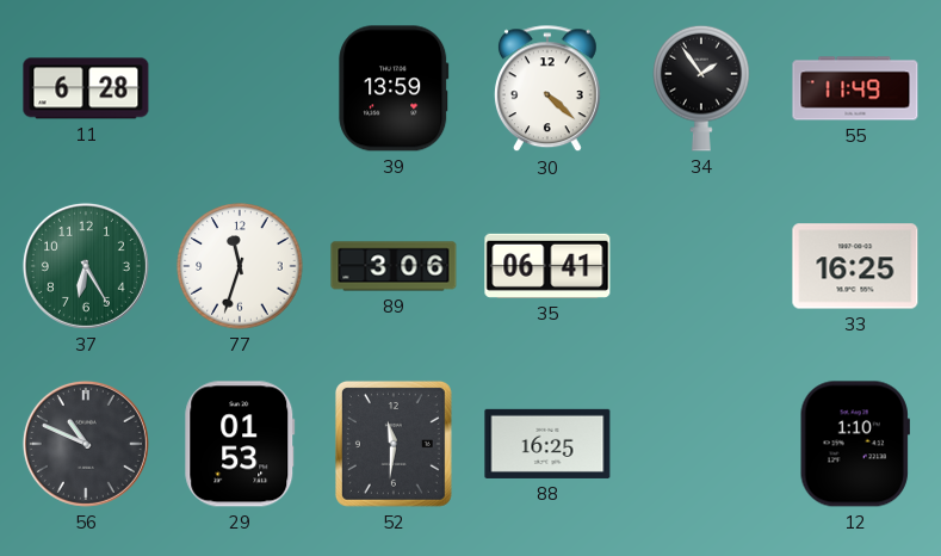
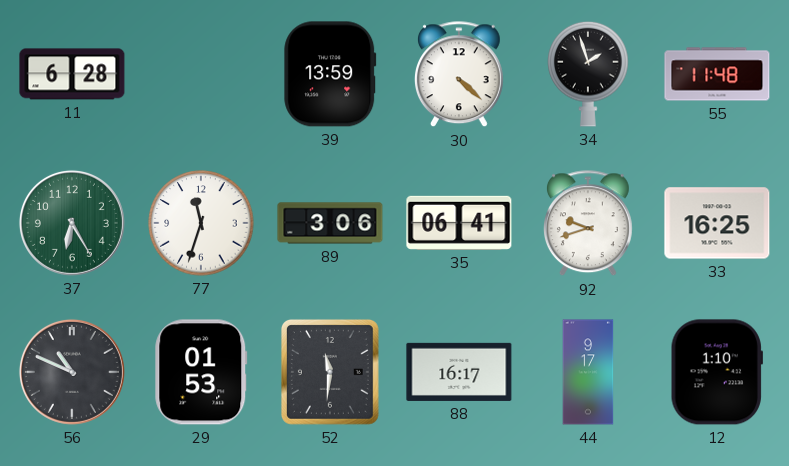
34: 1:54 -> 1:57
55: 11:49 -> 11:48
92: none -> 9:42
88: 16:25 -> 16:17
44: none -> 9:17
